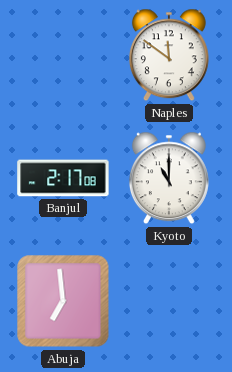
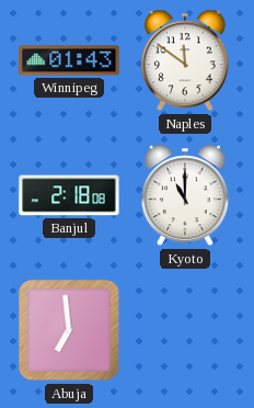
Winnipeg: none -> 01:43
Banjul: 2:17 -> 2:18
